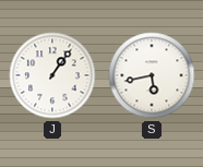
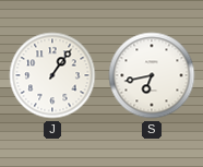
S: 5:43 -> 6:43
